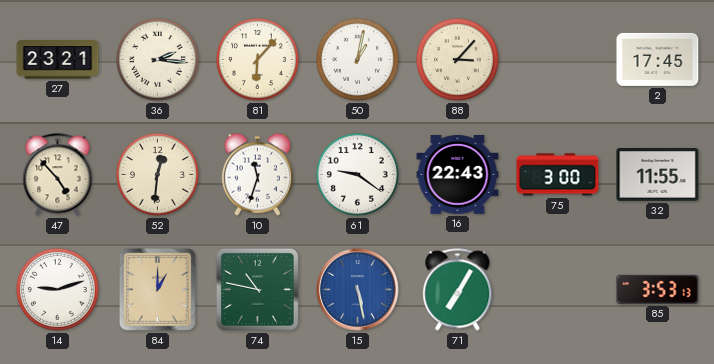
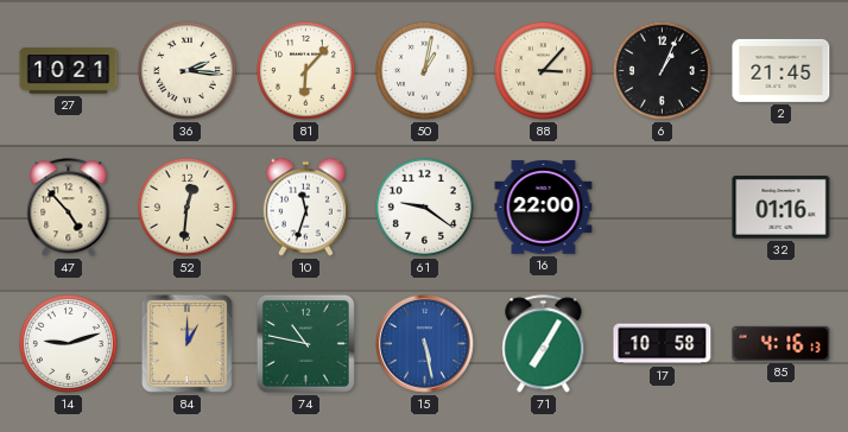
27: 23:21 -> 10:21
6: none -> 1:04
2: 17:45 -> 21:45
16: 22:43 -> 22:00
75: 3:00 -> none
32: 11:55 -> 01:16
17: none -> 10:58
85: 3:53 -> 4:16
